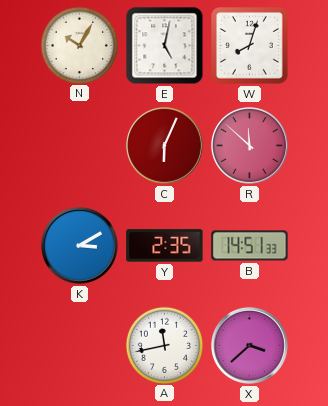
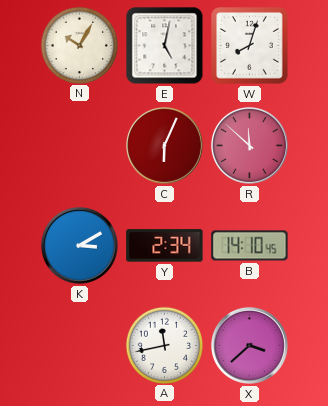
Y: 2:35 -> 2:34
B: 14:51 -> 14:10
